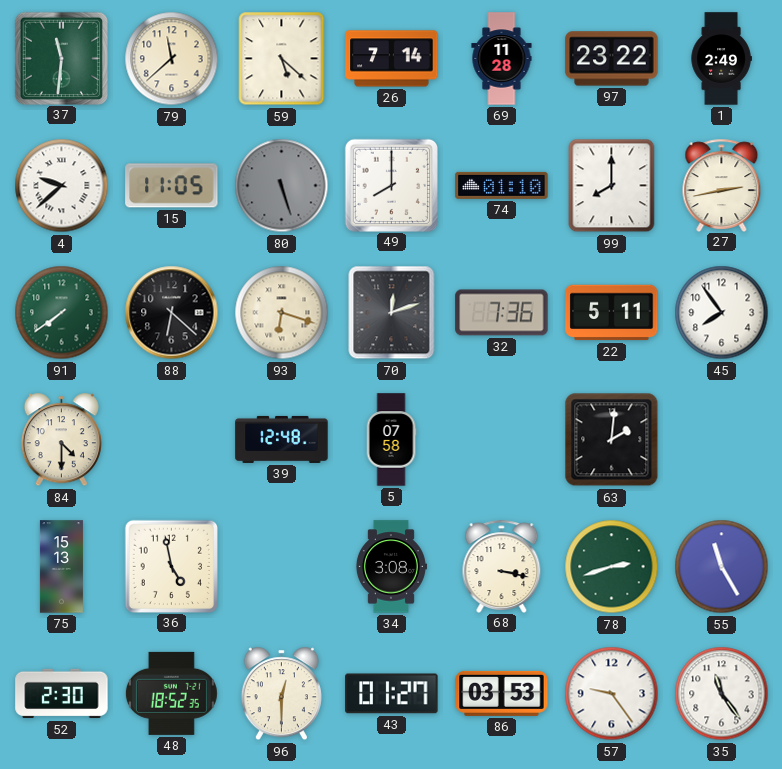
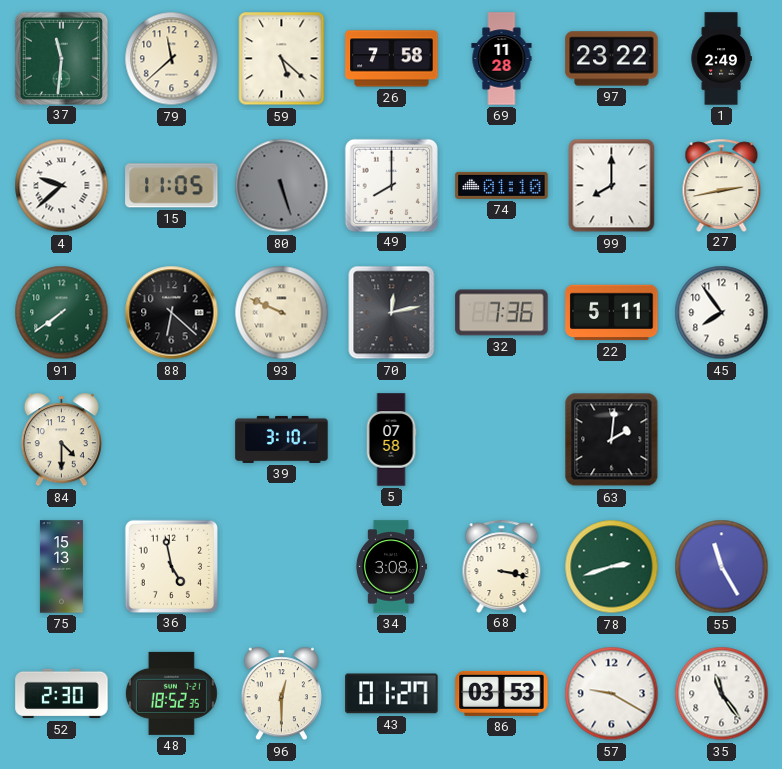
26: 7:14 -> 7:58
93: 6:18 -> 9:49
70: 12:12 -> 12:13
39: 12:48 -> 3:10
57: 9:24 -> 9:20
